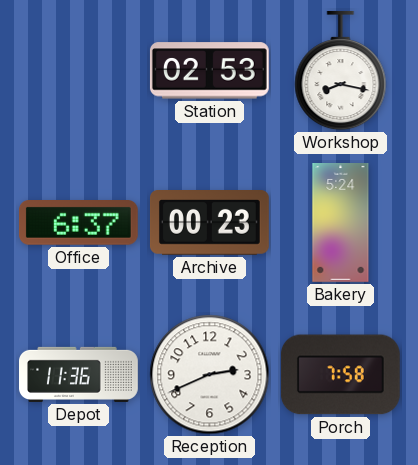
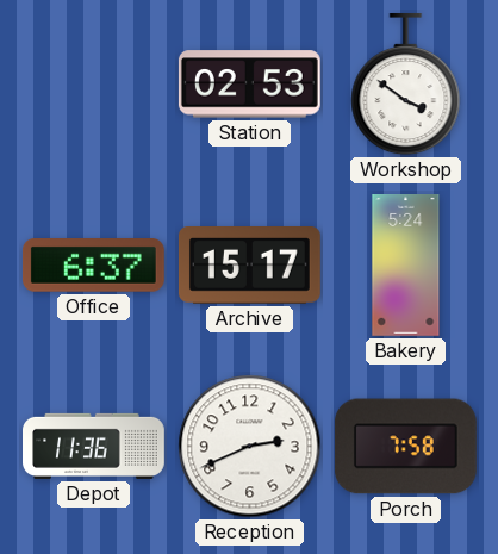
Workshop: 8:17 -> 3:51
Archive: 00:23 -> 15:17
